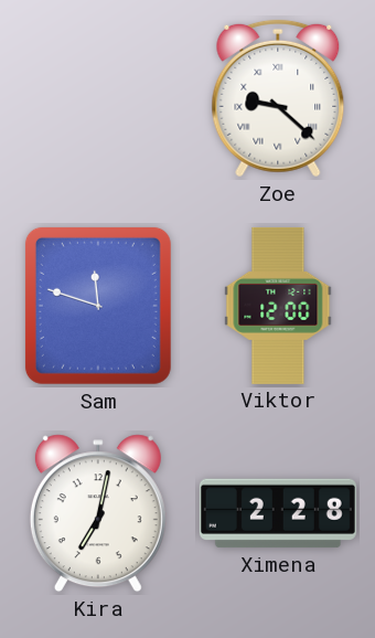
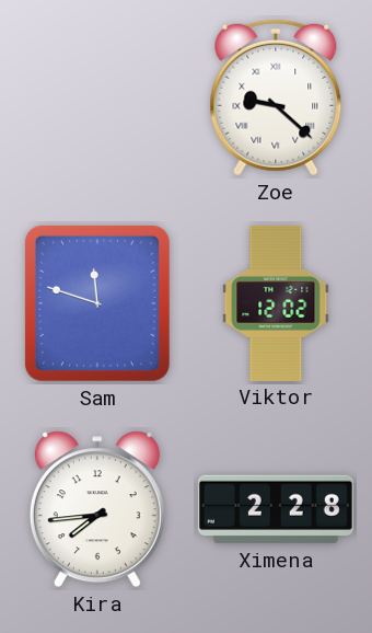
Viktor: 12:00 -> 12:02
Kira: 7:02 -> 7:44
